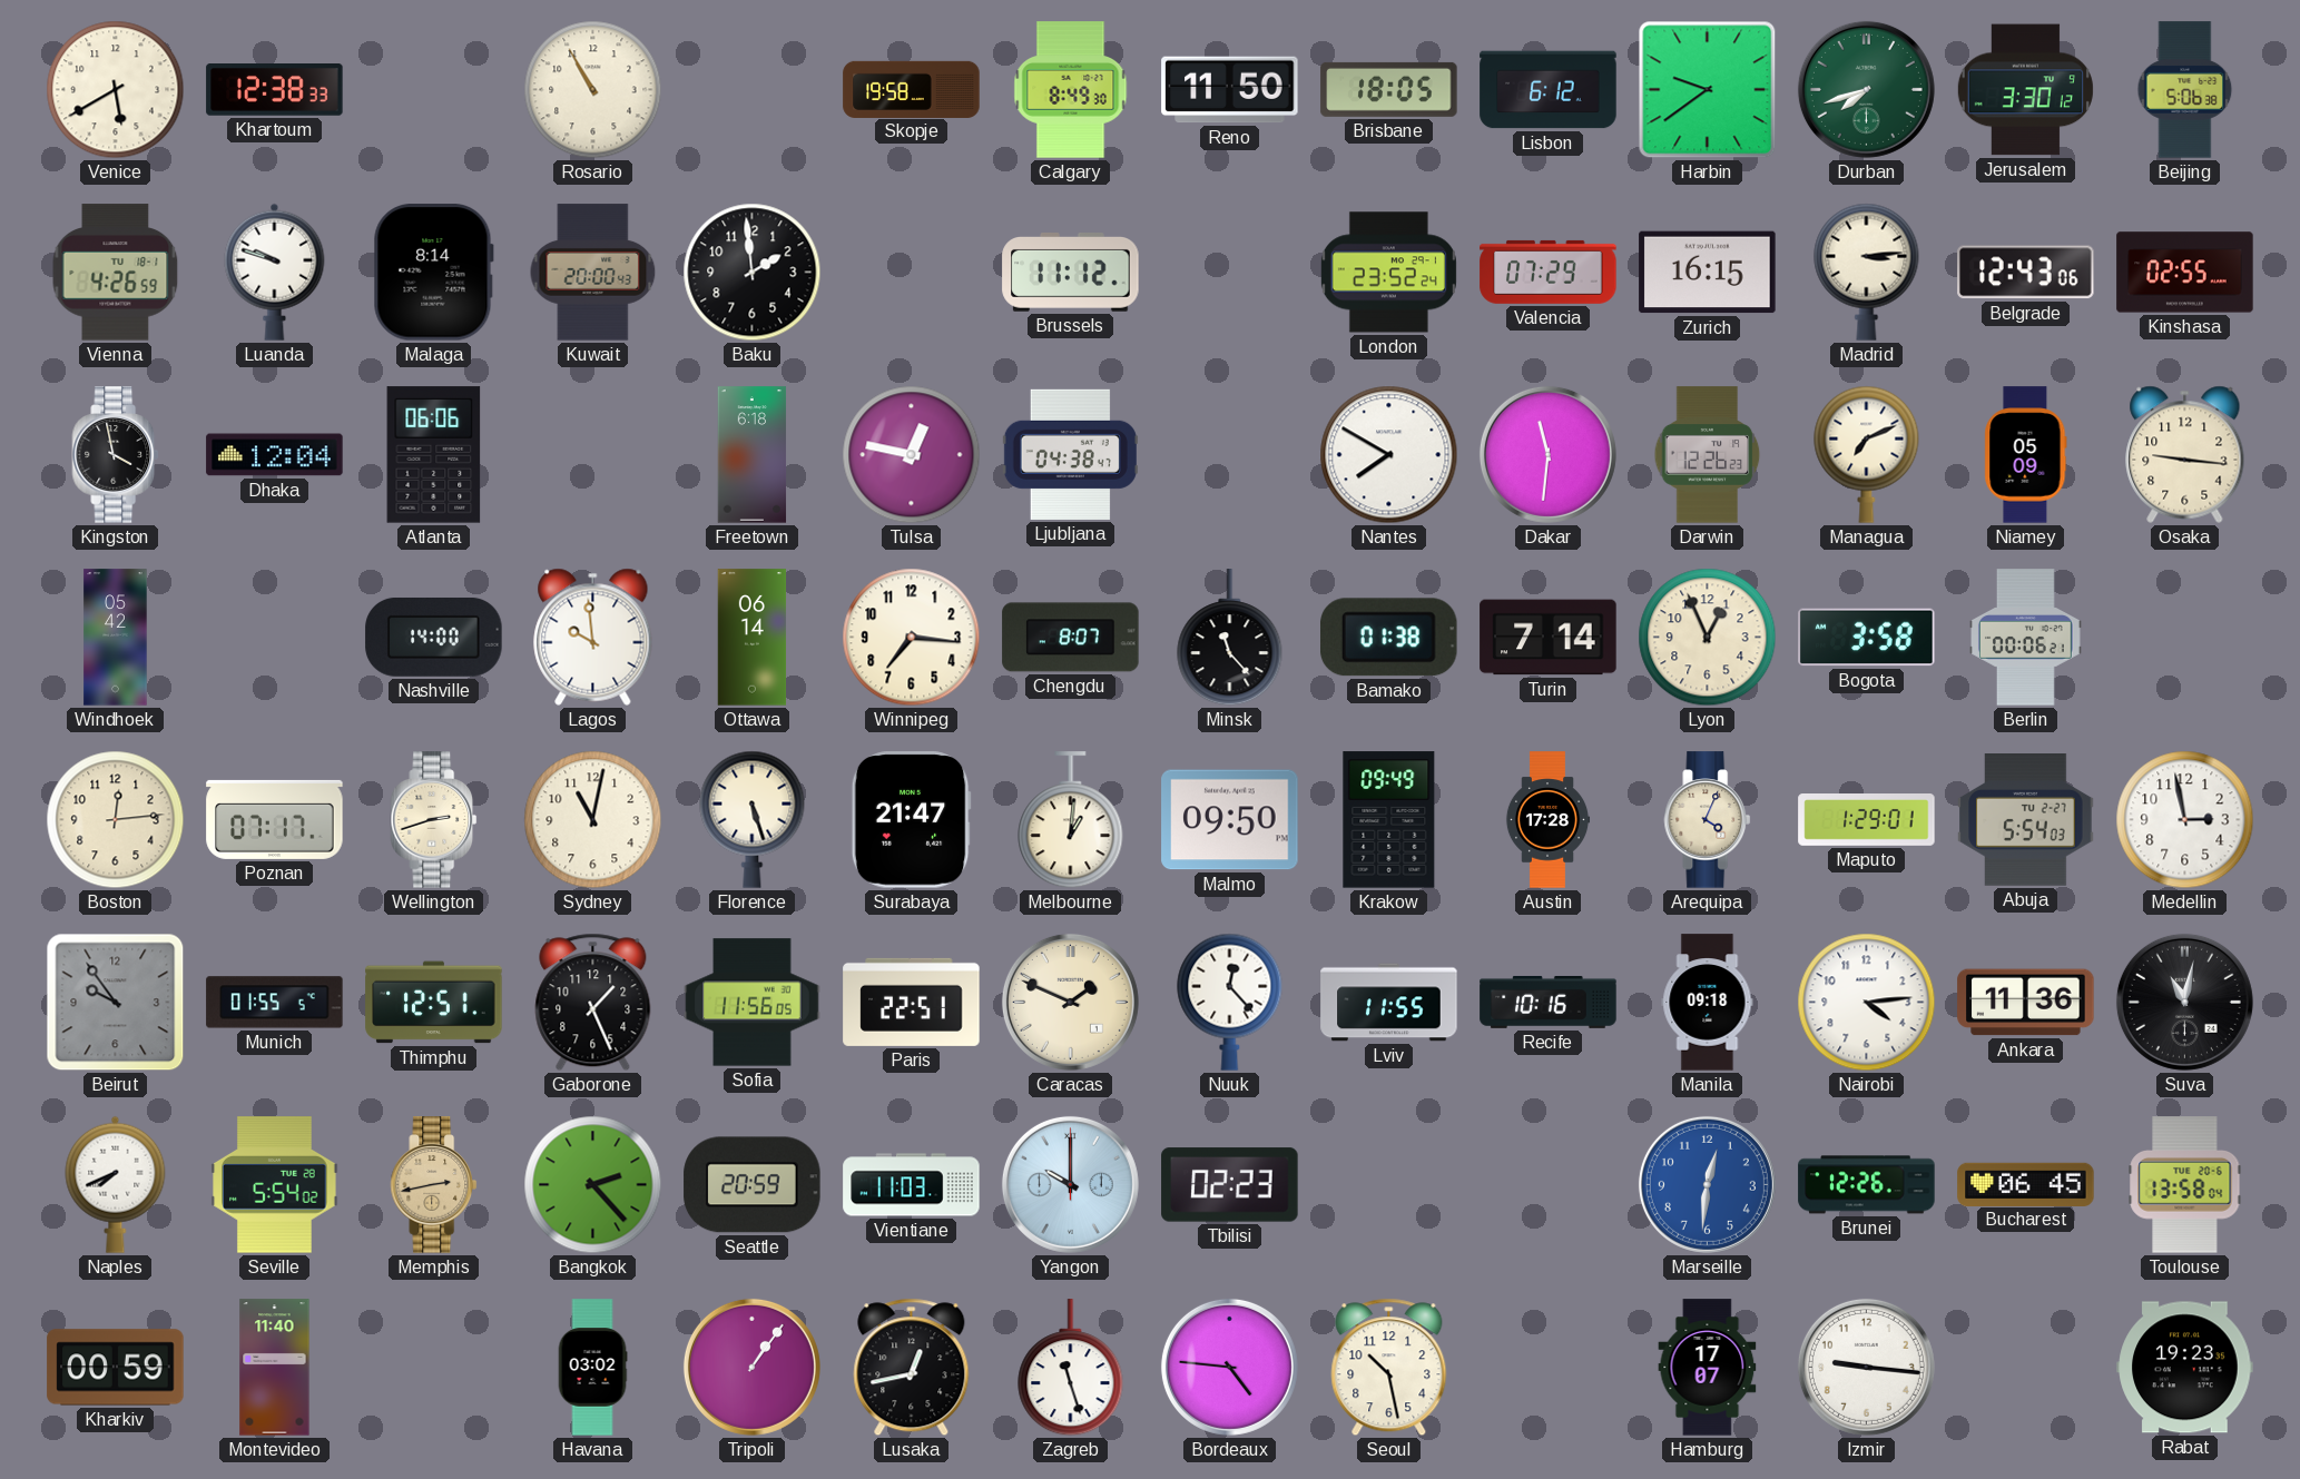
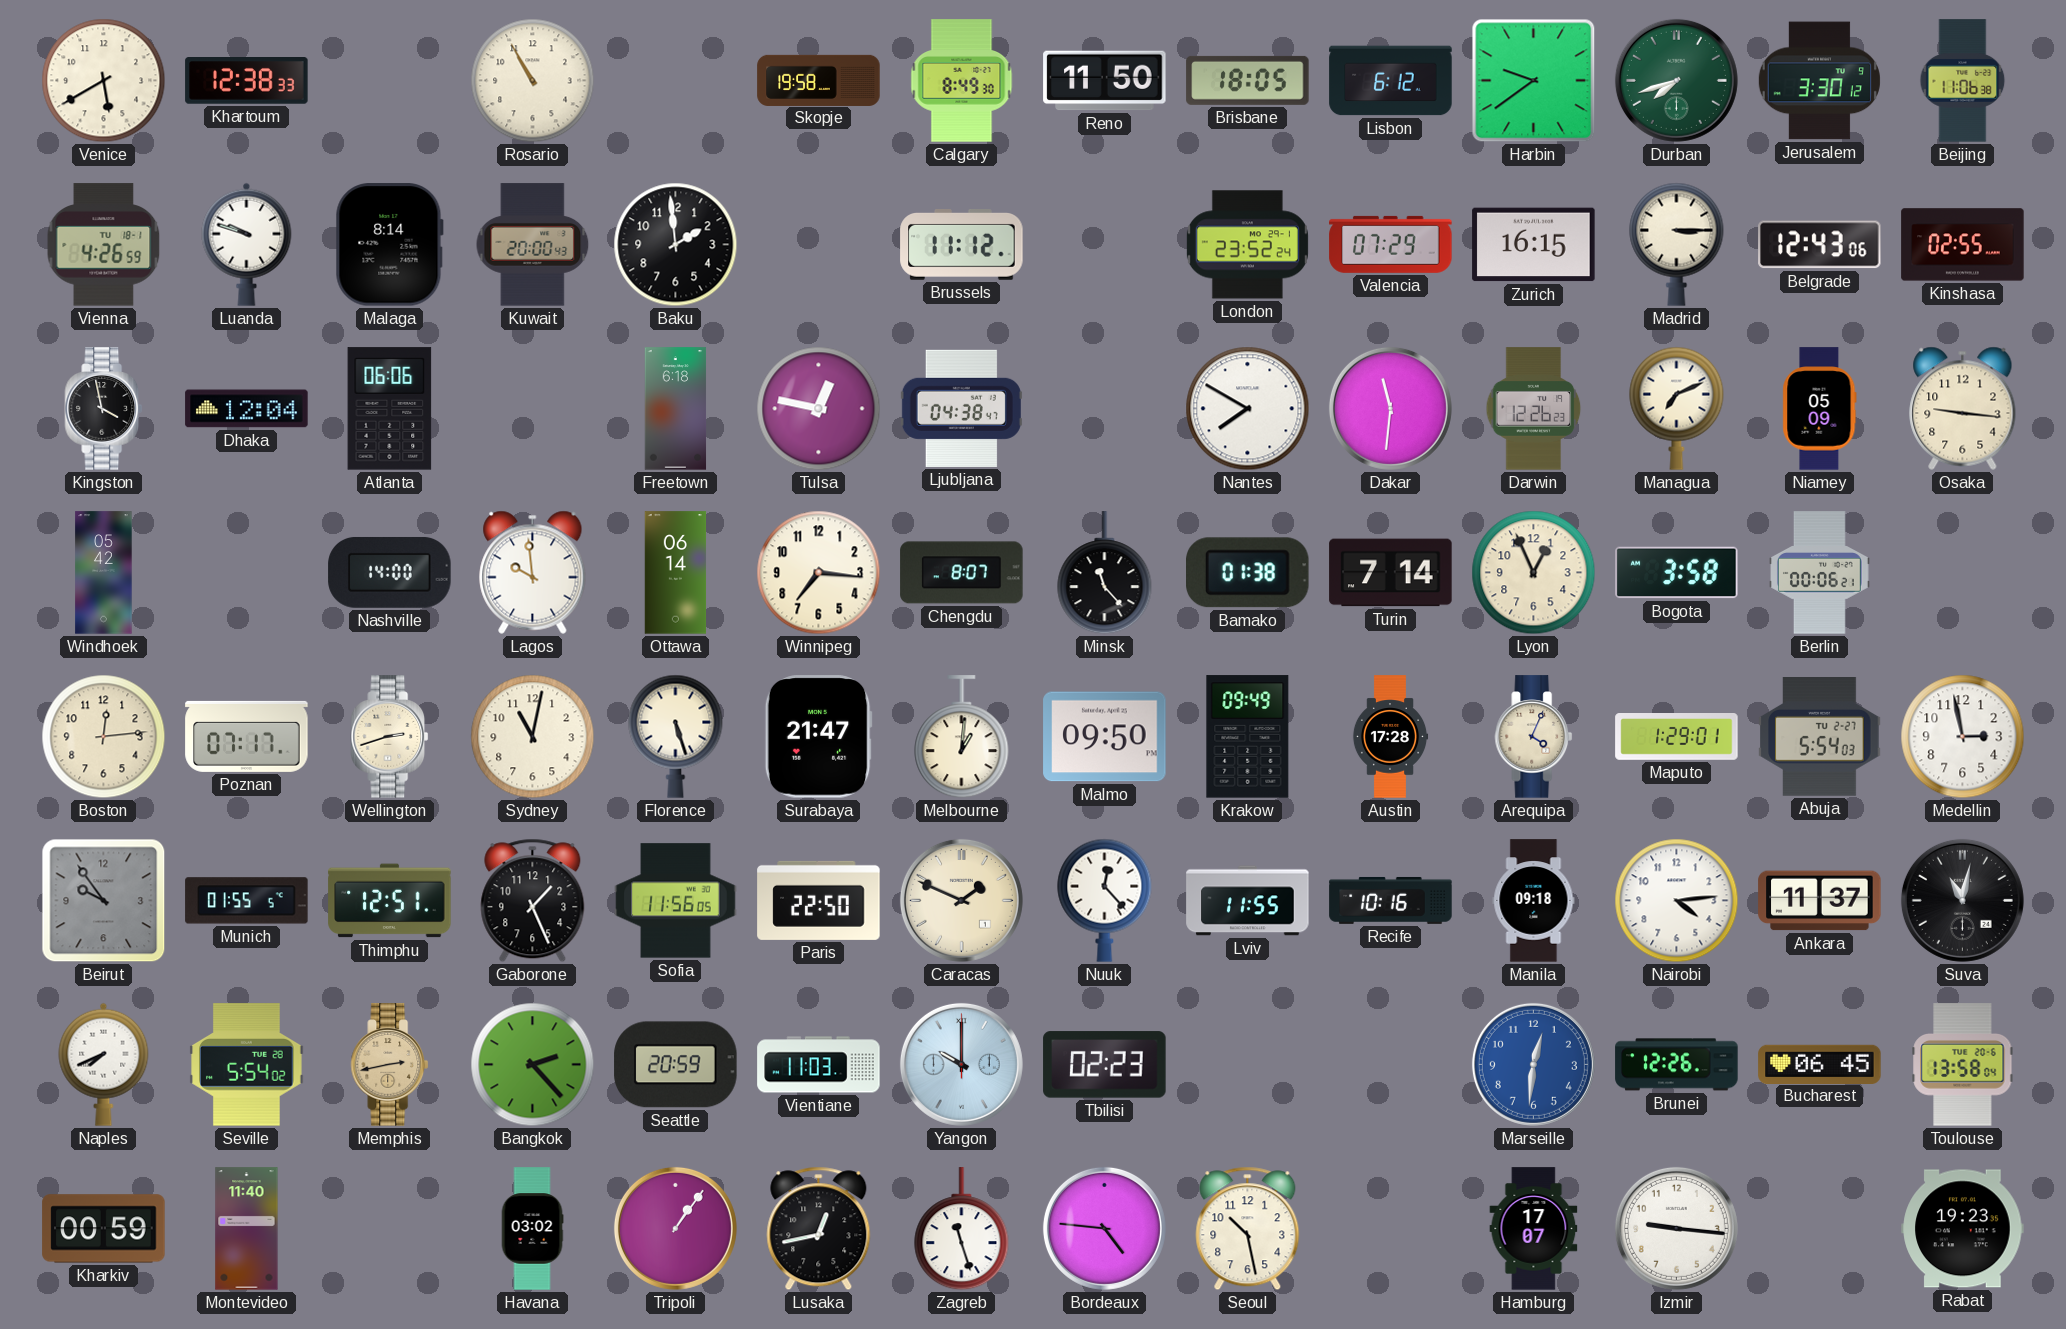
Beijing: 5:06 -> 11:06
Madrid: 3:14 -> 3:15
Paris: 22:51 -> 22:50
Ankara: 11:36 -> 11:37
